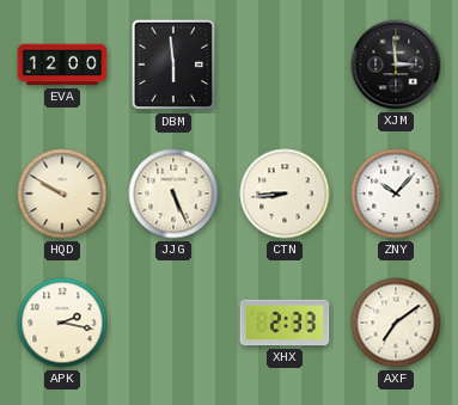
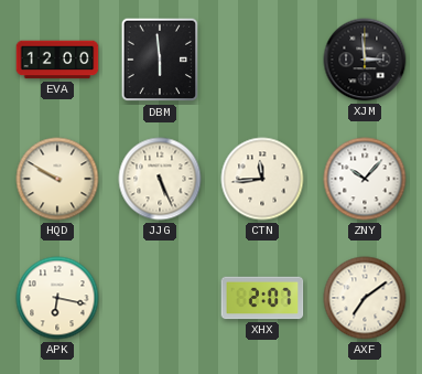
CTN: 8:44 -> 11:44
APK: 2:17 -> 6:17
XHX: 2:33 -> 2:07
